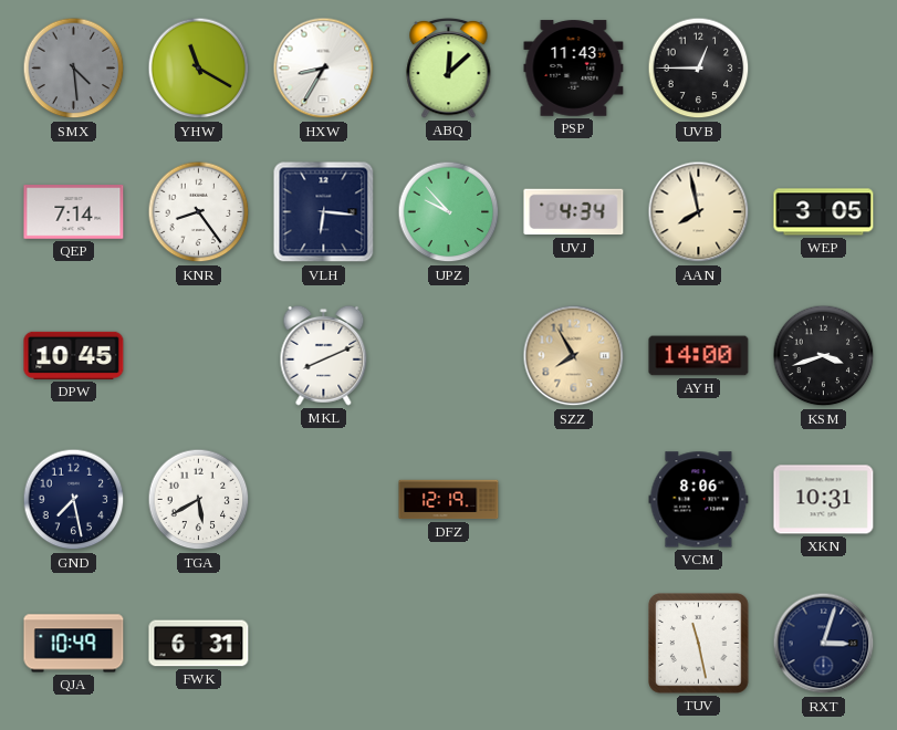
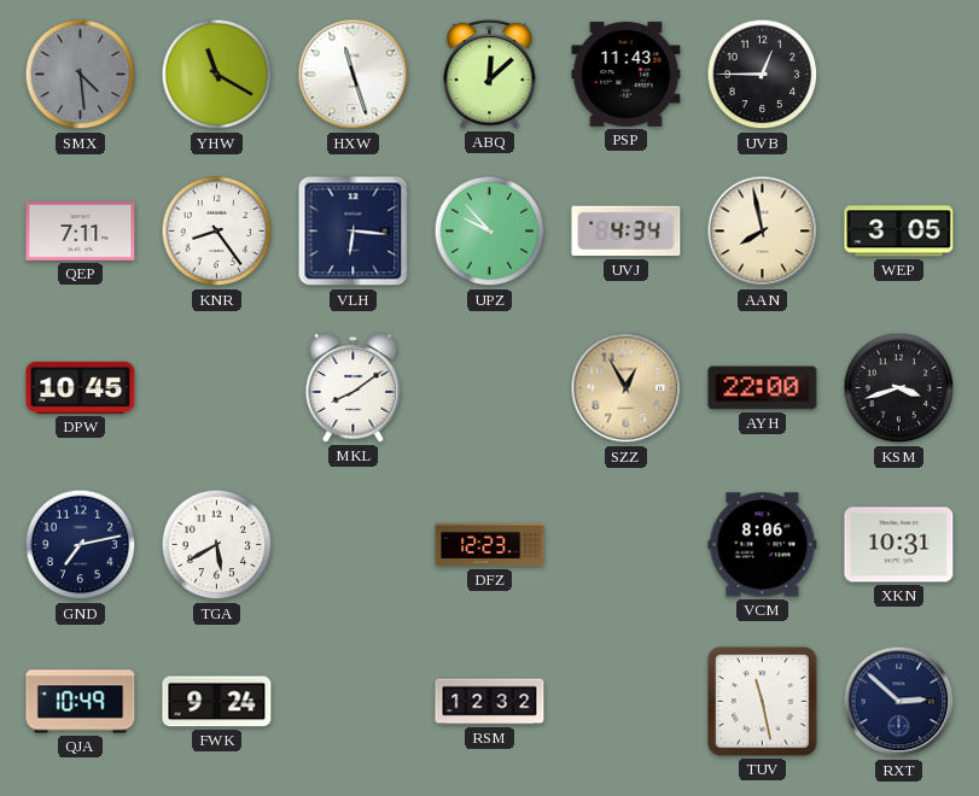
HXW: 8:35 -> 11:27
QEP: 7:14 -> 7:11
MKL: 8:11 -> 8:09
SZZ: 7:55 -> 12:55
AYH: 14:00 -> 22:00
GND: 7:28 -> 7:13
DFZ: 12:19 -> 12:23
FWK: 6:31 -> 9:24
RSM: none -> 12:32
RXT: 3:03 -> 2:52
